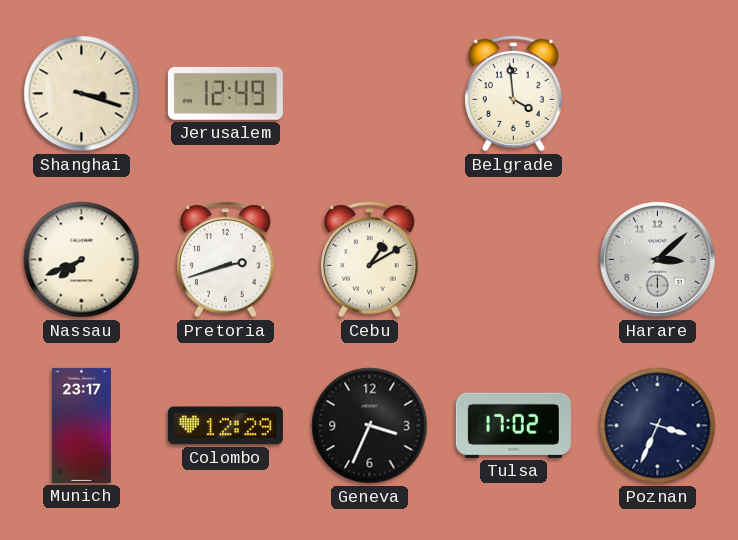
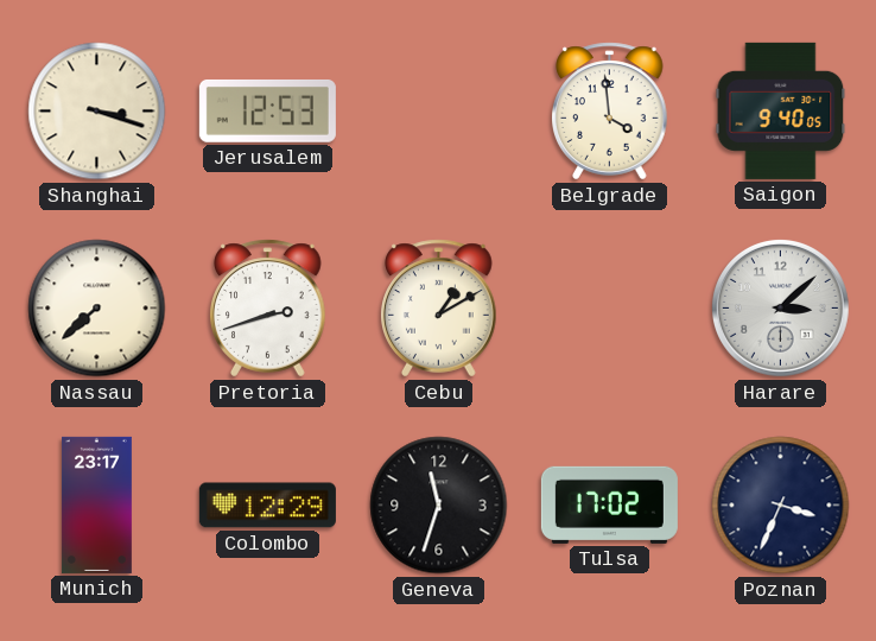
Jerusalem: 12:49 -> 12:53
Saigon: none -> 9:40
Nassau: 7:41 -> 7:38
Geneva: 3:34 -> 11:33
